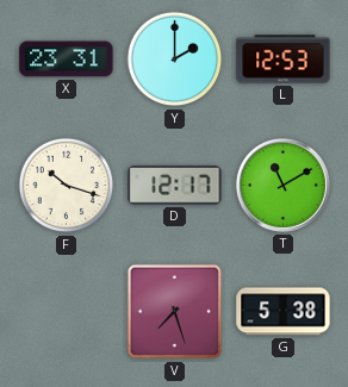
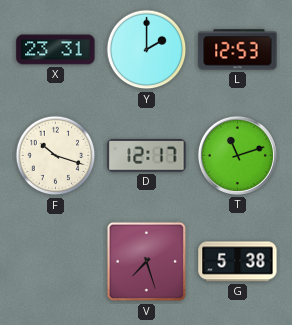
T: 11:10 -> 11:12
